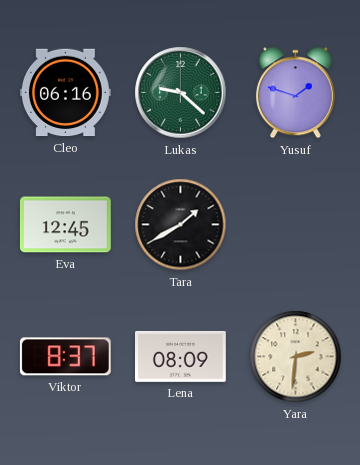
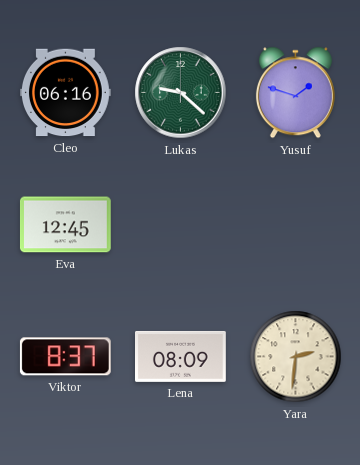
Tara: 1:40 -> none
